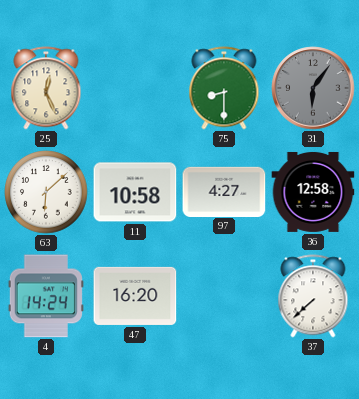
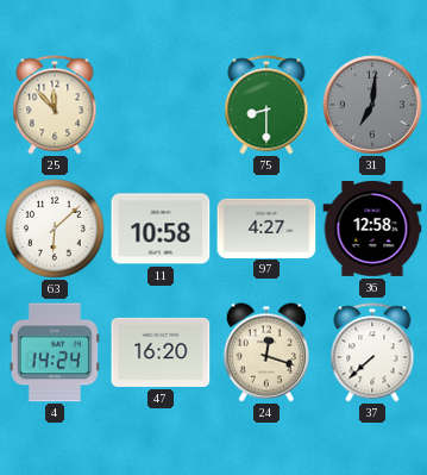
25: 12:26 -> 11:53
31: 6:06 -> 7:01
24: none -> 12:18
